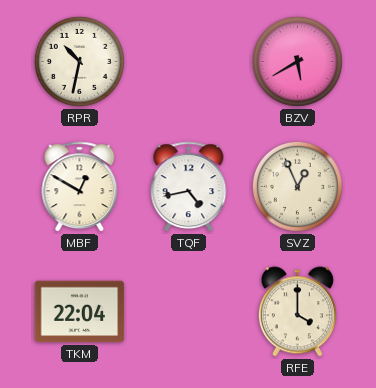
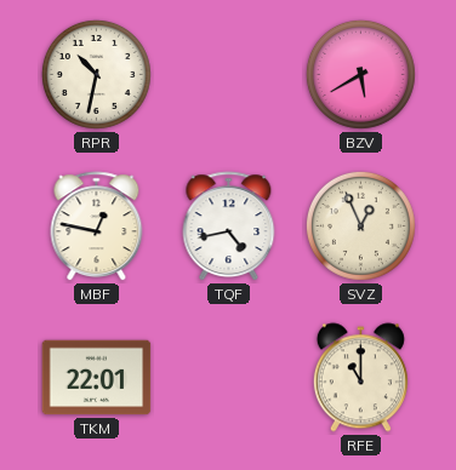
MBF: 12:50 -> 12:47
TKM: 22:04 -> 22:01
RFE: 4:00 -> 11:00
